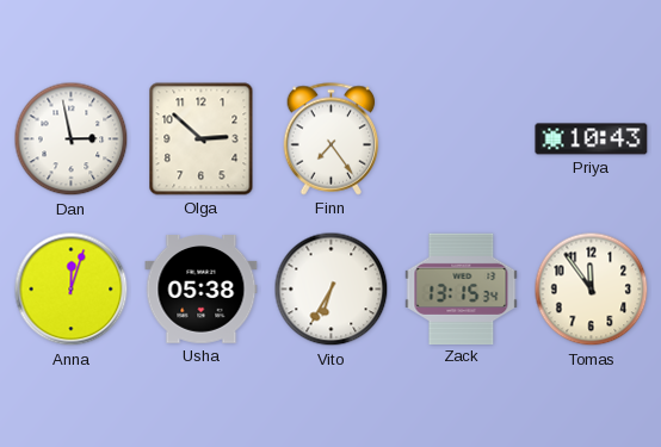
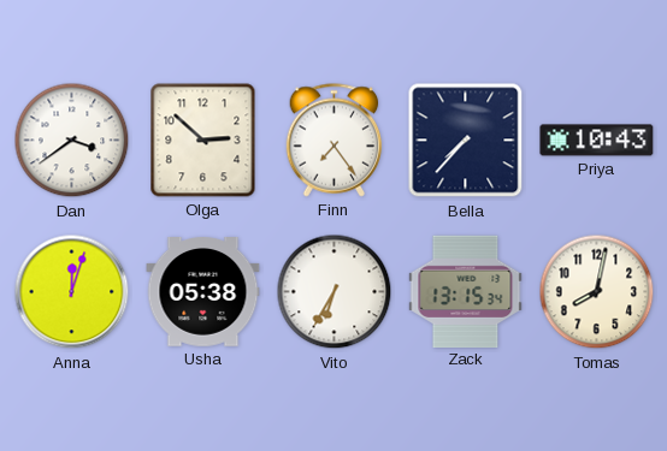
Dan: 2:58 -> 3:39
Bella: none -> 7:37
Tomas: 11:54 -> 8:02
